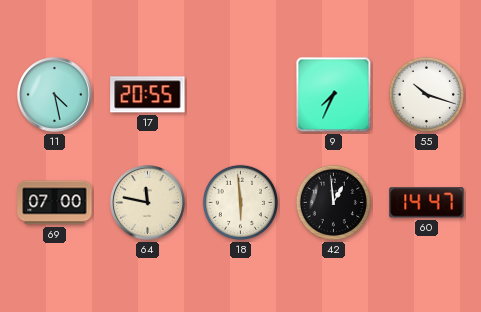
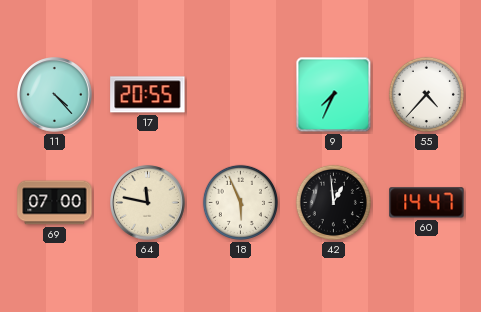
11: 4:28 -> 4:23
55: 10:18 -> 4:37
18: 5:59 -> 5:56
